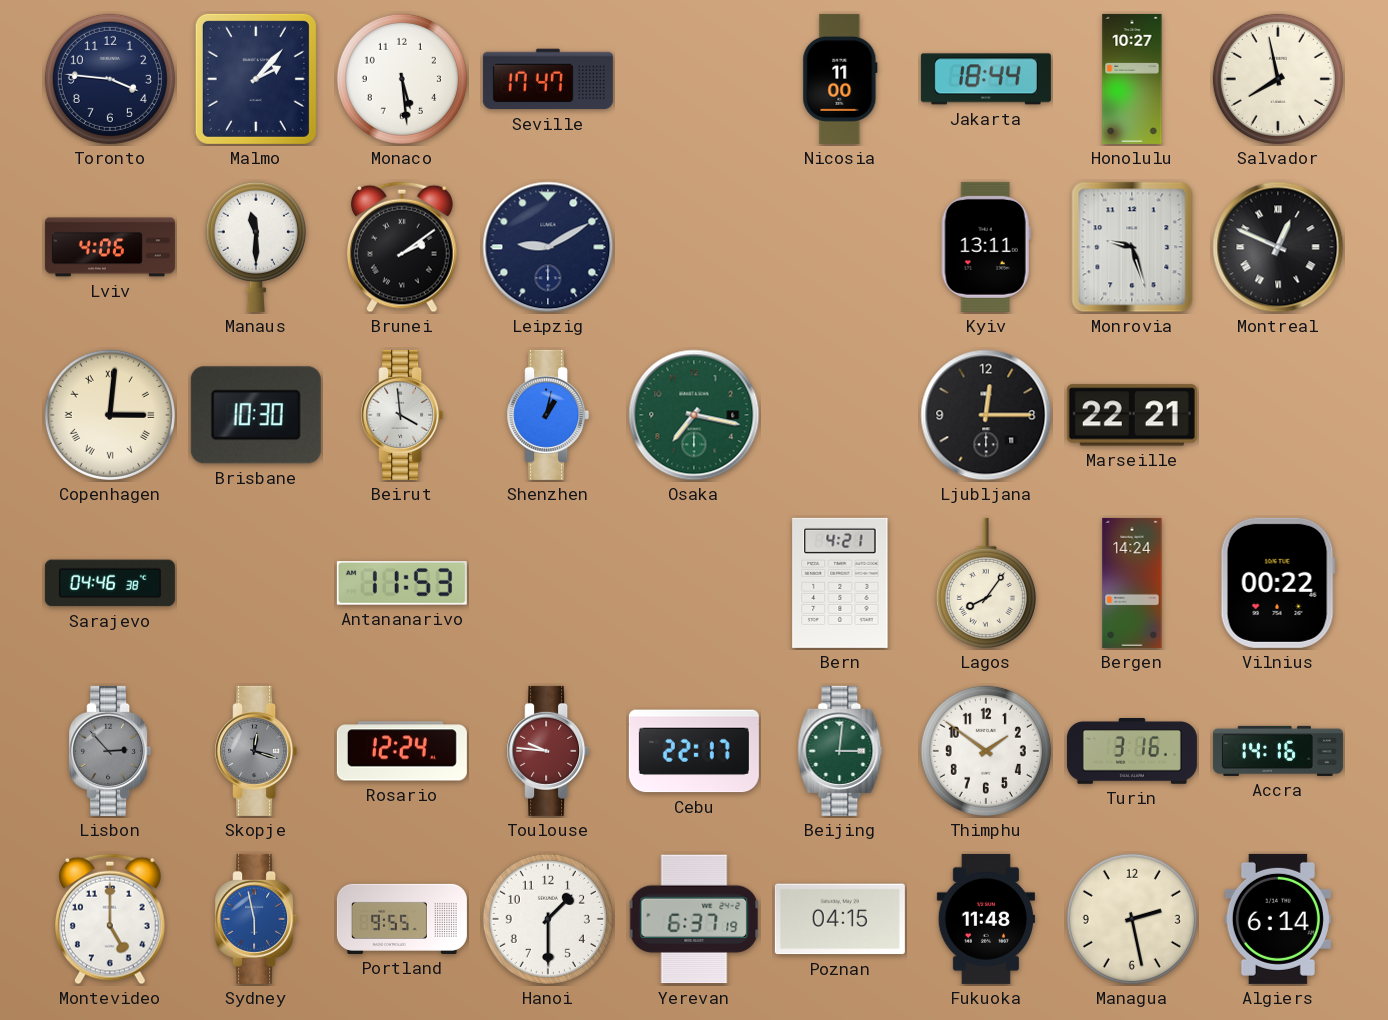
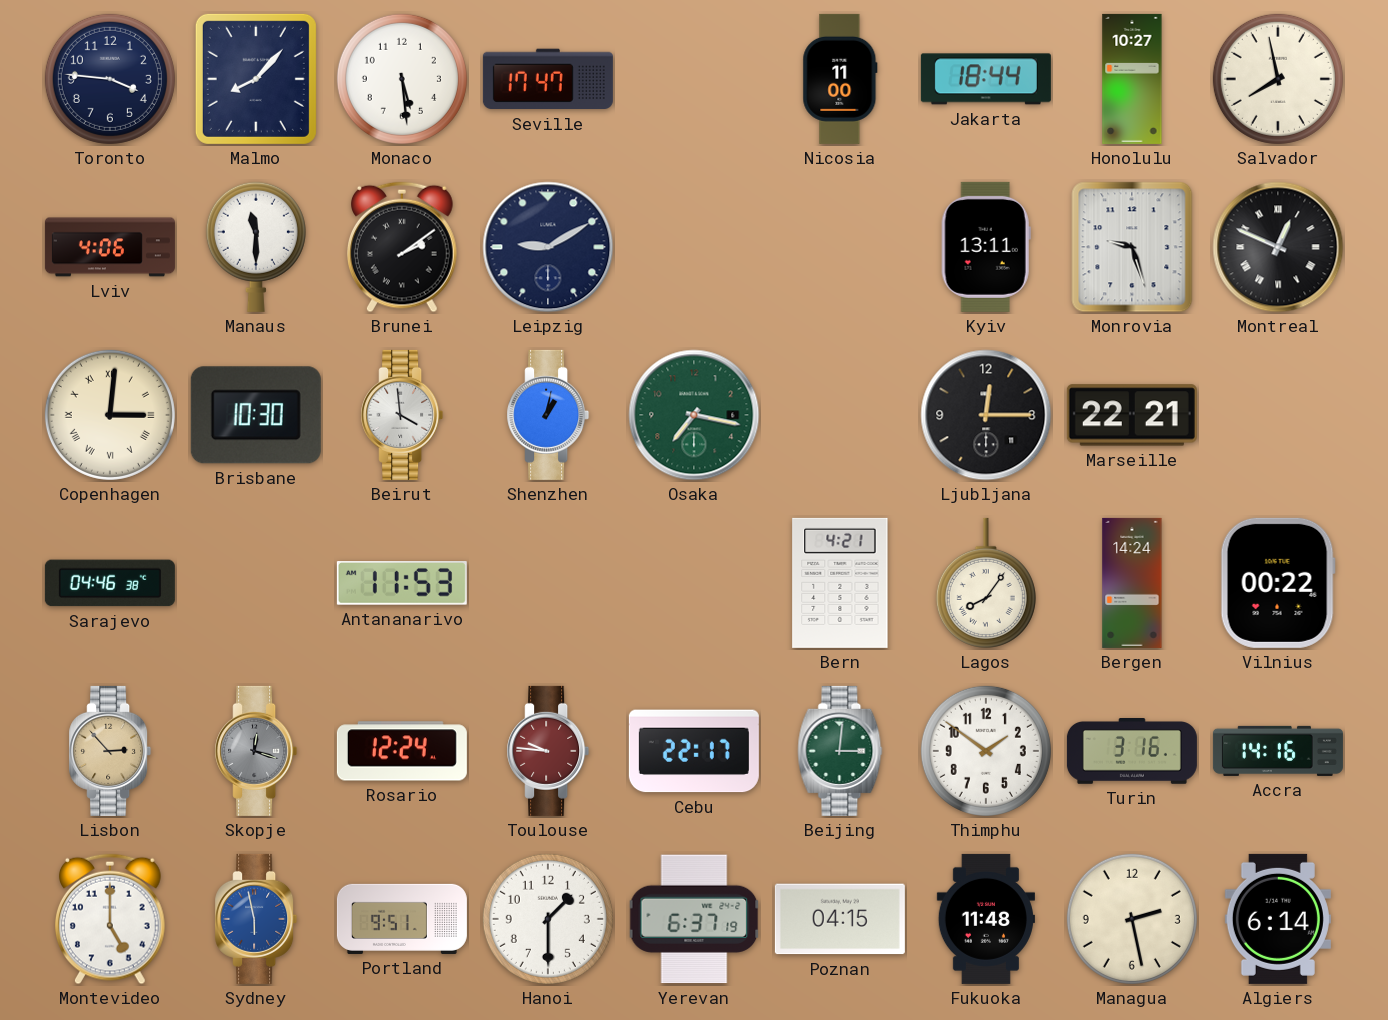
Malmo: 2:07 -> 8:07
Lisbon dial: grey -> champagne
Portland: 9:55 -> 9:51
